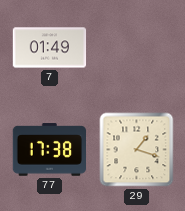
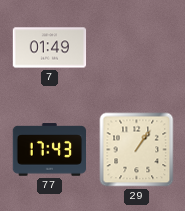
77: 17:38 -> 17:43
29: 1:18 -> 1:06
